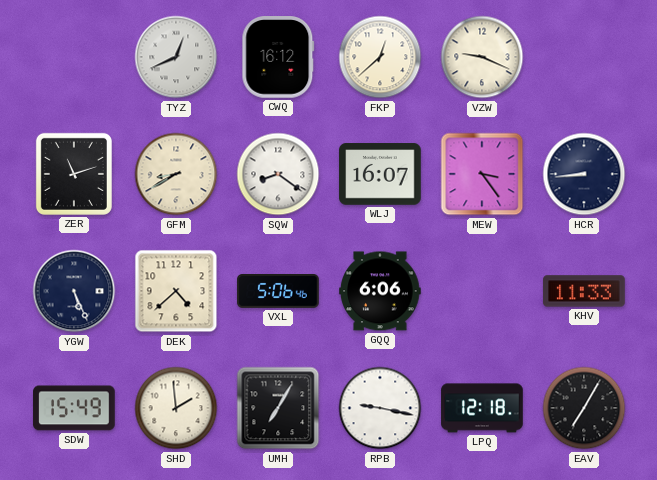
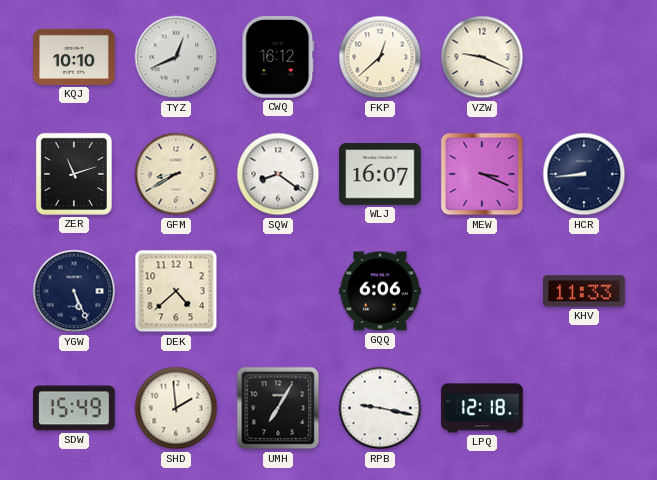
KQJ: none -> 10:10
MEW: 3:24 -> 3:19
VXL: 5:06 -> none
EAV: 7:05 -> none
